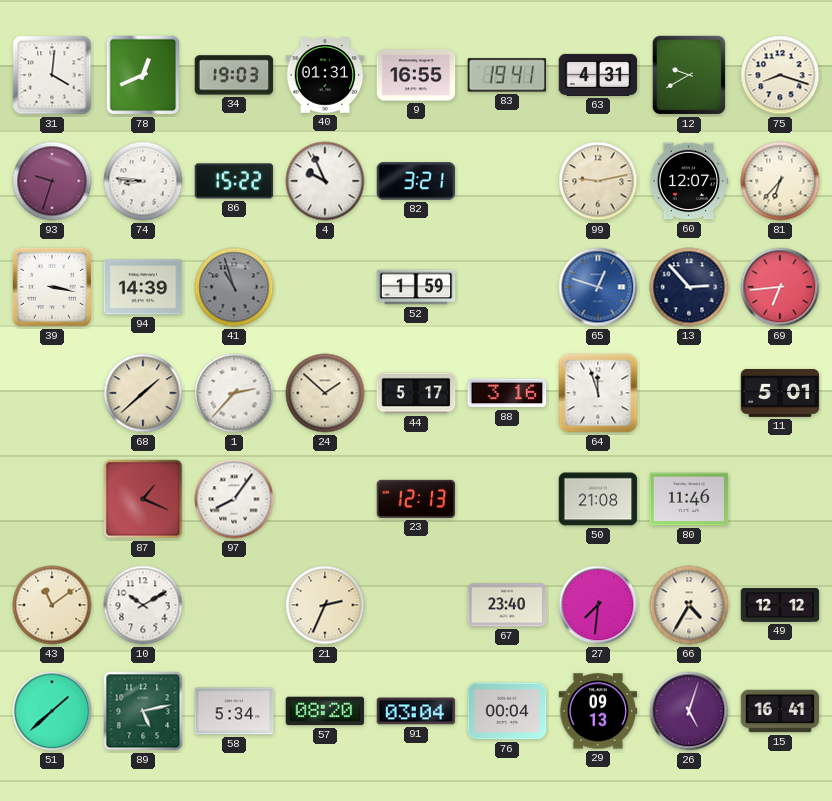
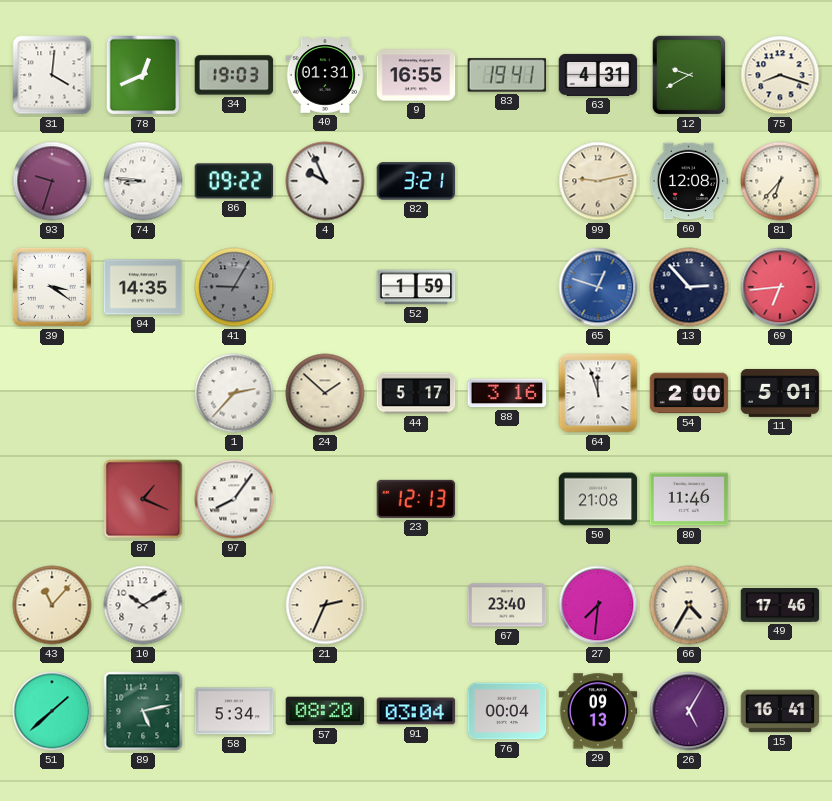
86: 15:22 -> 09:22
60: 12:07 -> 12:08
39: 3:17 -> 3:21
94: 14:39 -> 14:35
41: 10:57 -> 9:05
68: 1:38 -> none
54: none -> 2:00
43: 11:09 -> 11:07
49: 12:12 -> 17:46
26: 5:03 -> 5:05
